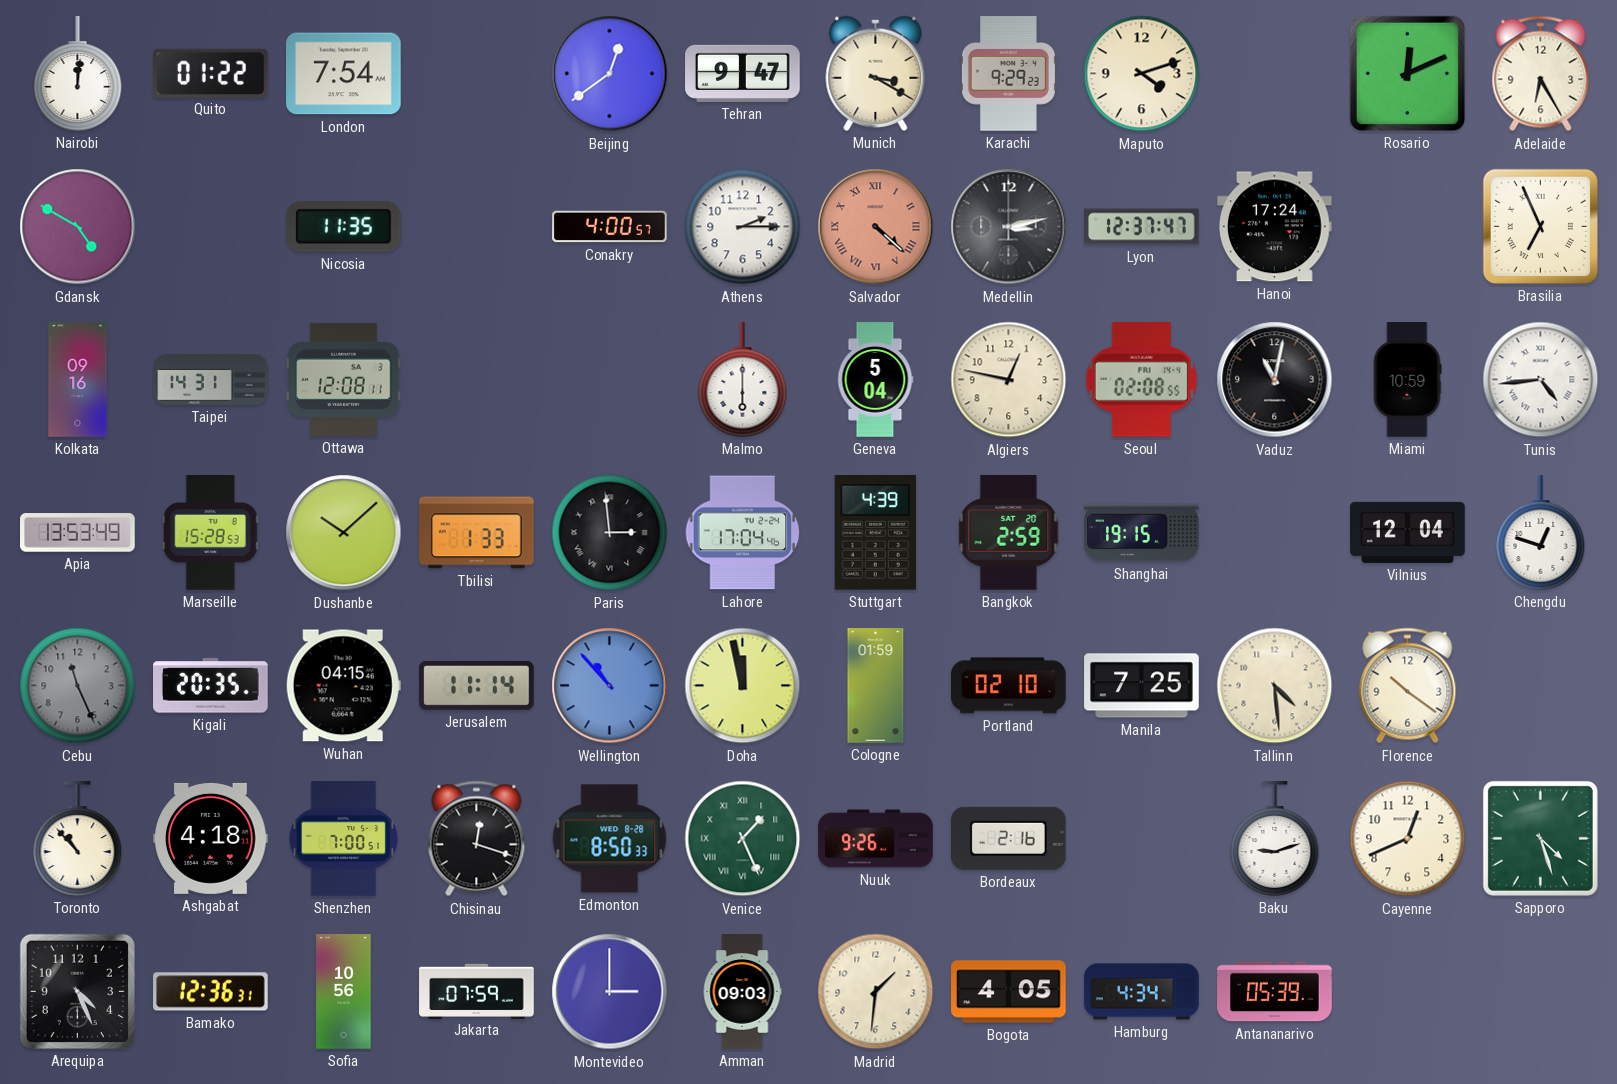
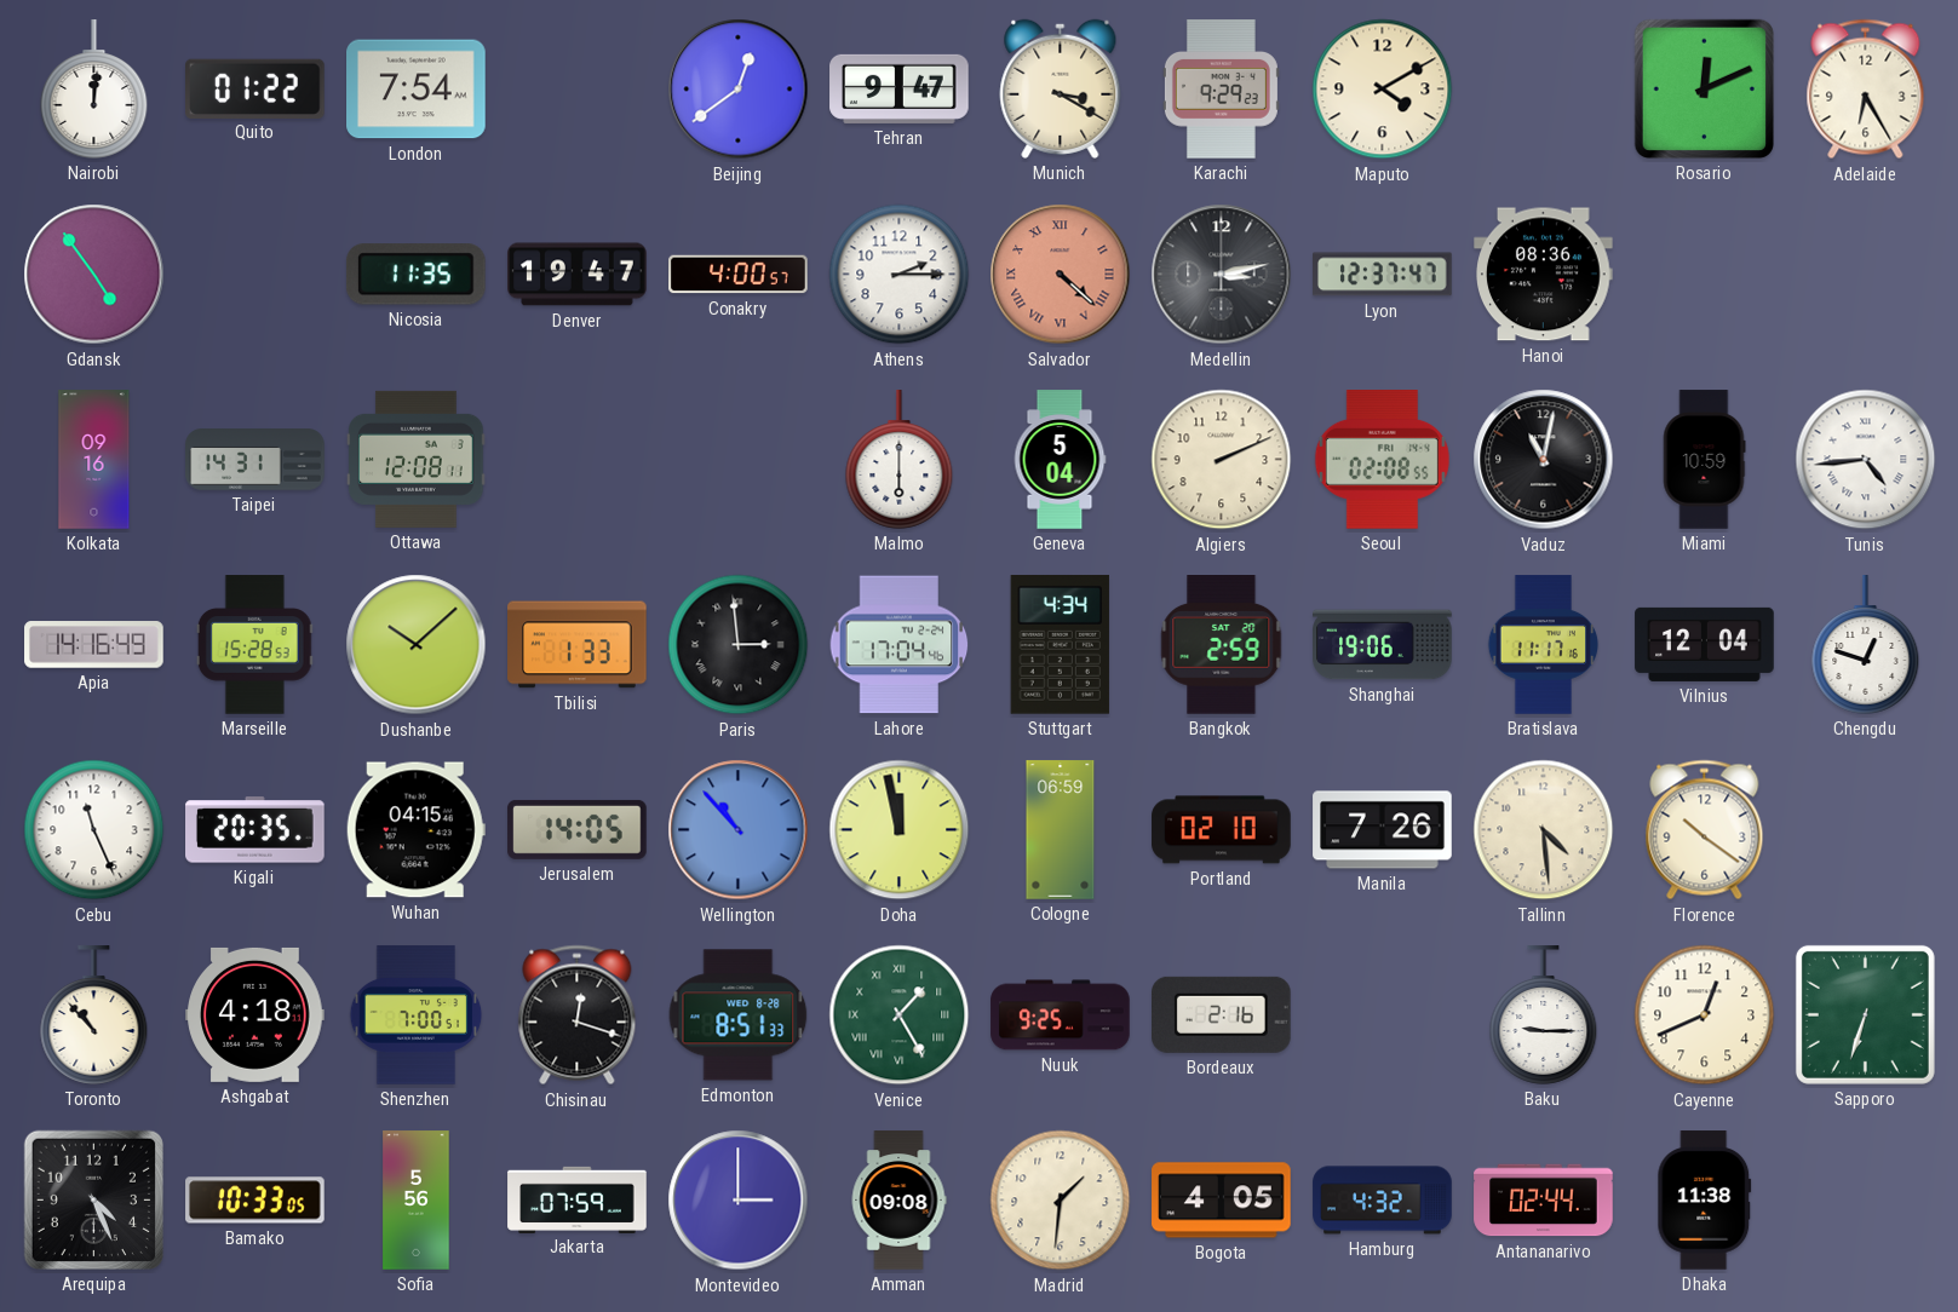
Maputo: 4:12 -> 4:10
Gdansk: 4:50 -> 4:54
Denver: none -> 19:47
Hanoi: 17:24 -> 08:36
Brasilia: 6:56 -> none
Algiers: 12:47 -> 2:11
Apia: 13:53 -> 14:16
Stuttgart: 4:39 -> 4:34
Shanghai: 19:15 -> 19:06
Bratislava: none -> 11:17
Cebu dial: grey -> white
Jerusalem: 11:14 -> 14:05
Cologne: 01:59 -> 06:59
Manila: 7:25 -> 7:26
Edmonton: 8:50 -> 8:51
Venice: 1:26 -> 1:25
Nuuk: 9:26 -> 9:25
Baku: 9:12 -> 9:15
Sapporo: 4:27 -> 6:33
Bamako: 12:36 -> 10:33
Sofia: 10:56 -> 5:56
Amman: 09:03 -> 09:08
Hamburg: 4:34 -> 4:32
Antananarivo: 05:39 -> 02:44
Dhaka: none -> 11:38
